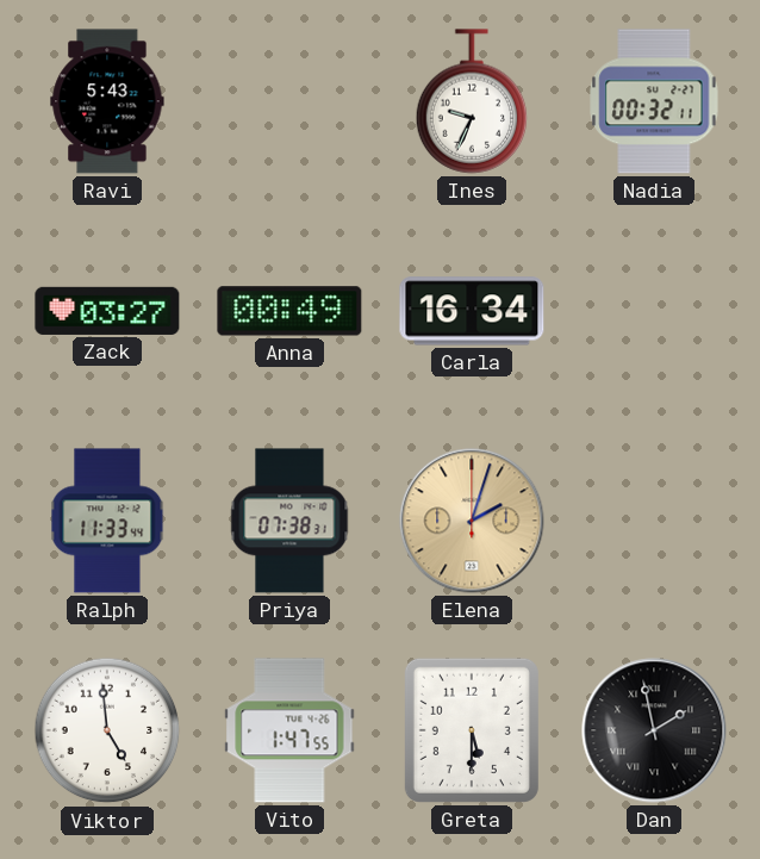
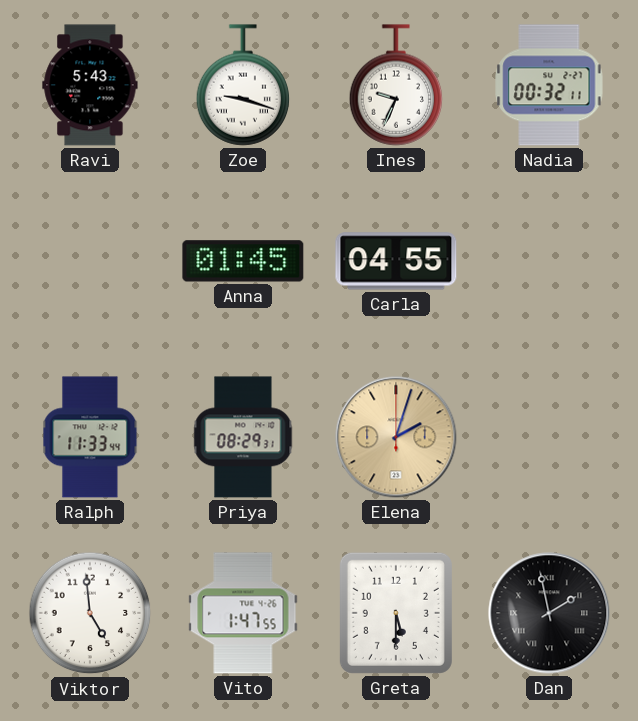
Zoe: none -> 9:18
Zack: 03:27 -> none
Anna: 00:49 -> 01:45
Carla: 16:34 -> 04:55
Priya: 07:38 -> 08:29
